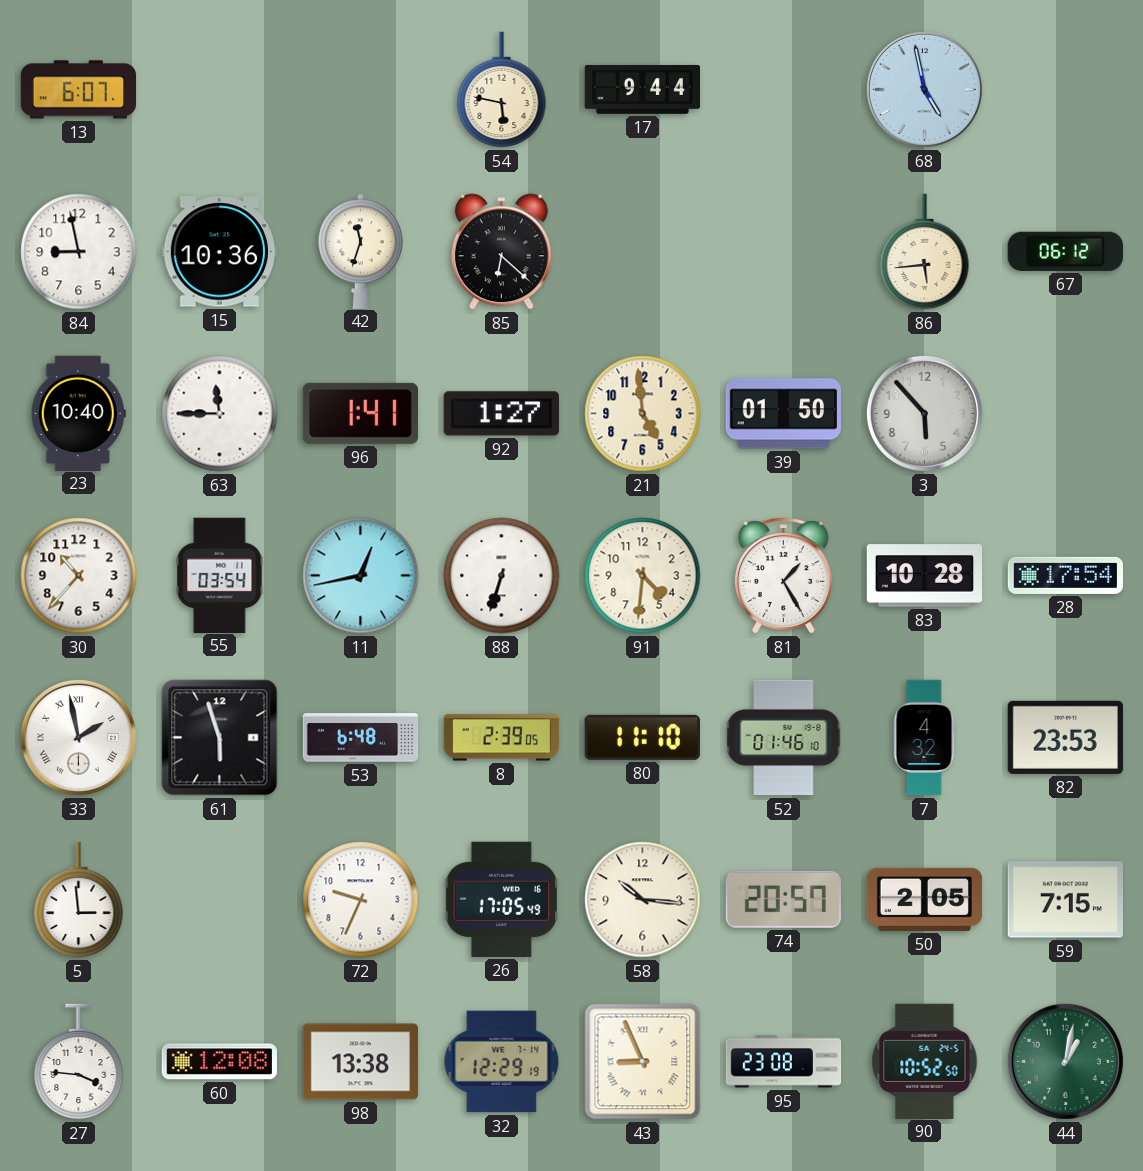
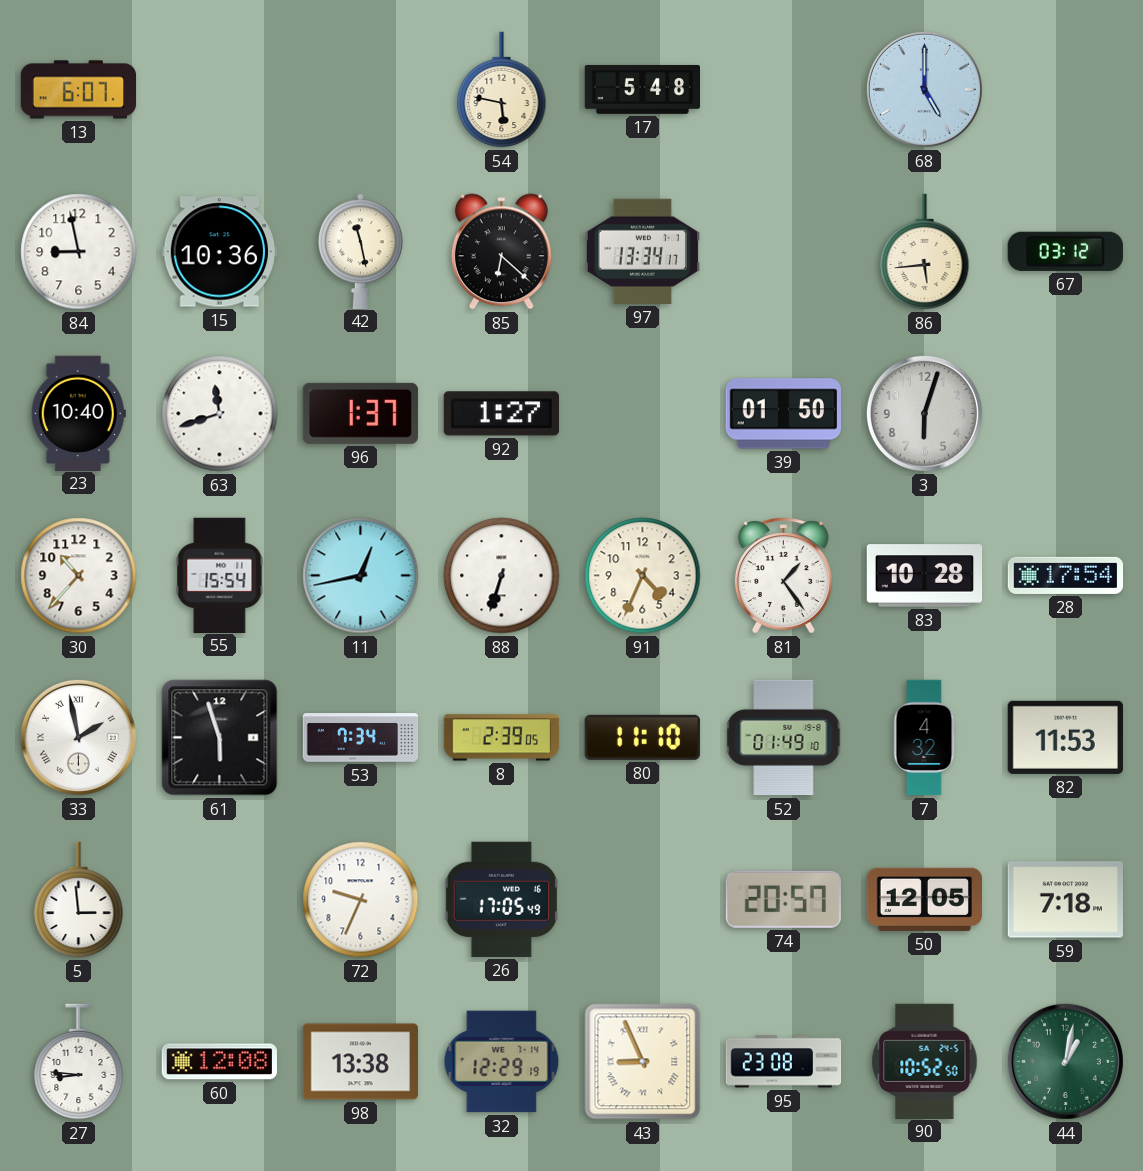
17: 9:44 -> 5:48
68: 4:58 -> 5:00
42: 11:33 -> 11:28
97: none -> 13:34
67: 06:12 -> 03:12
63: 11:45 -> 11:42
96: 1:41 -> 1:37
21: 4:59 -> none
3: 5:53 -> 6:03
55: 03:54 -> 15:54
91: 4:31 -> 4:34
81: 1:25 -> 1:24
53: 6:48 -> 7:34
52: 01:46 -> 01:49
82: 23:53 -> 11:53
58: 10:16 -> none
50: 2:05 -> 12:05
59: 7:15 -> 7:18
27: 3:46 -> 8:46
